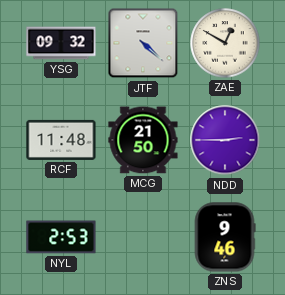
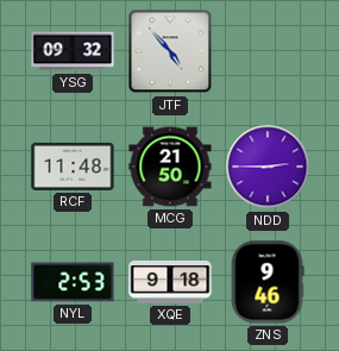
JTF: 4:22 -> 4:53
ZAE: 12:50 -> none
XQE: none -> 9:18
